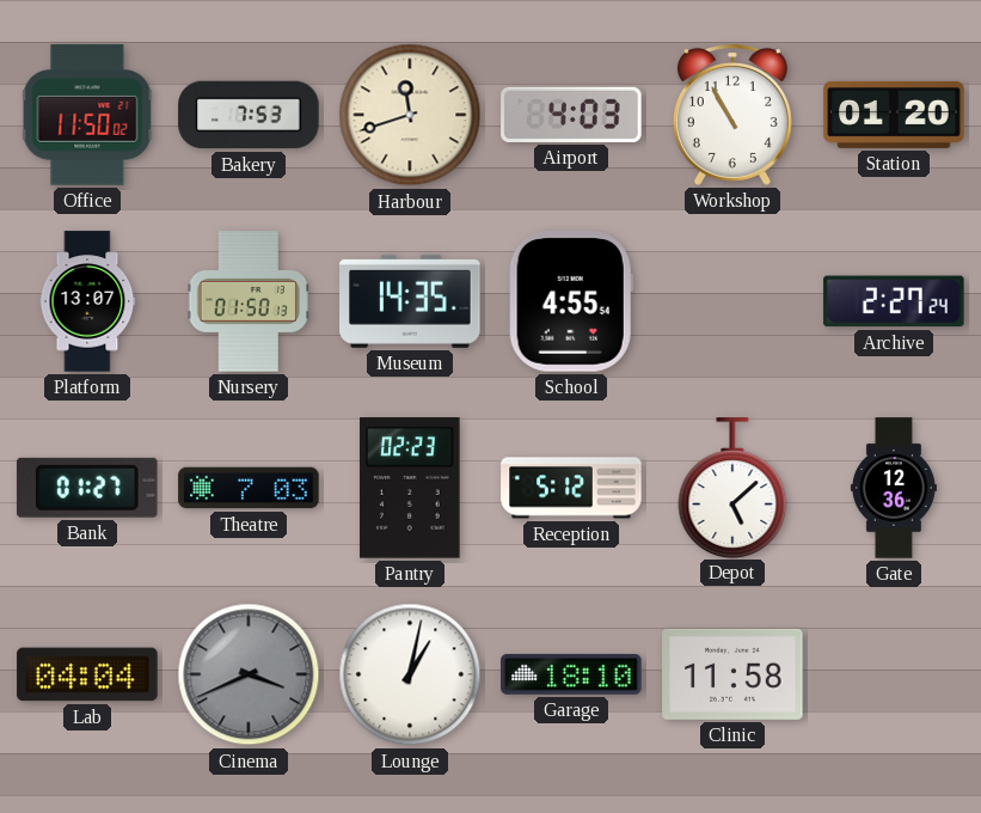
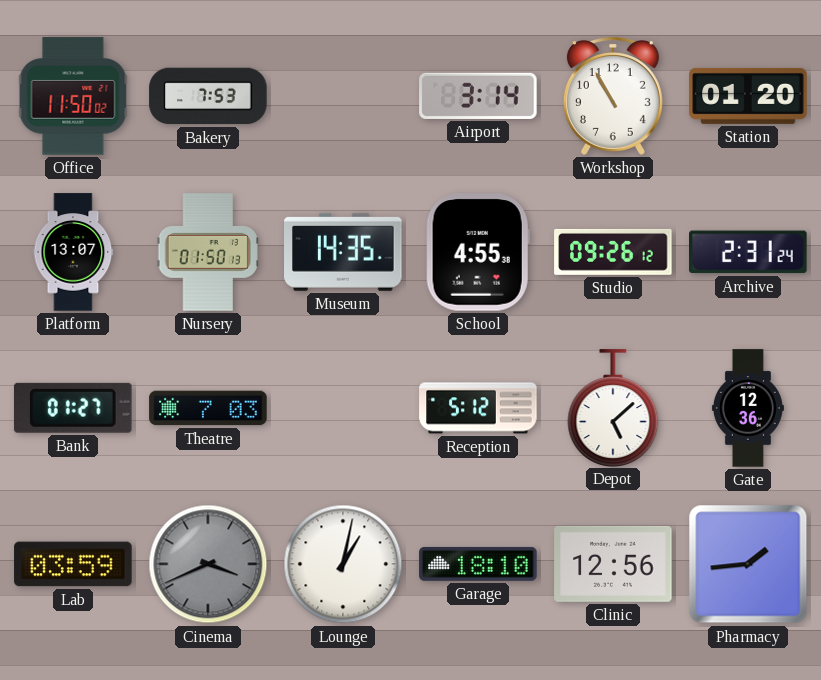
Harbour: 11:42 -> none
Airport: 4:03 -> 3:14
School: 4:55:54 -> 4:55:38
Studio: none -> 09:26
Archive: 2:27 -> 2:31
Pantry: 02:23 -> none
Lab: 04:04 -> 03:59
Clinic: 11:58 -> 12:56
Pharmacy: none -> 1:44
